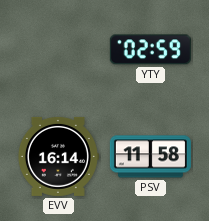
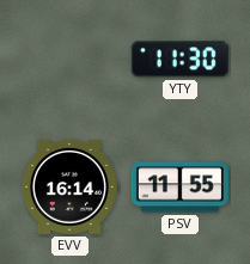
YTY: 02:59 -> 11:30
PSV: 11:58 -> 11:55
